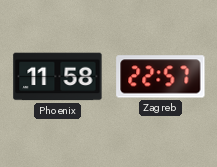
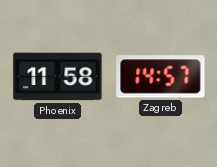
Zagreb: 22:57 -> 14:57
